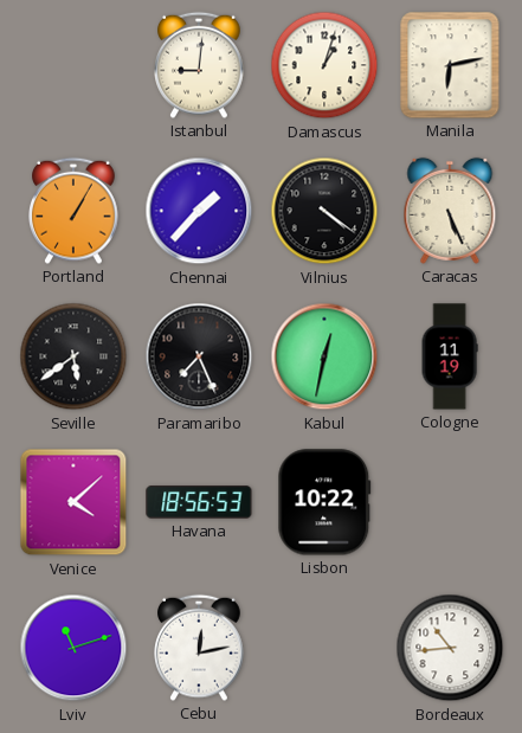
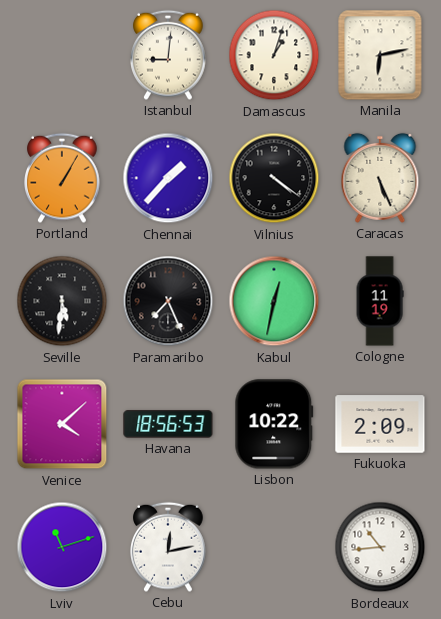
Seville: 5:39 -> 5:31
Fukuoka: none -> 2:09
